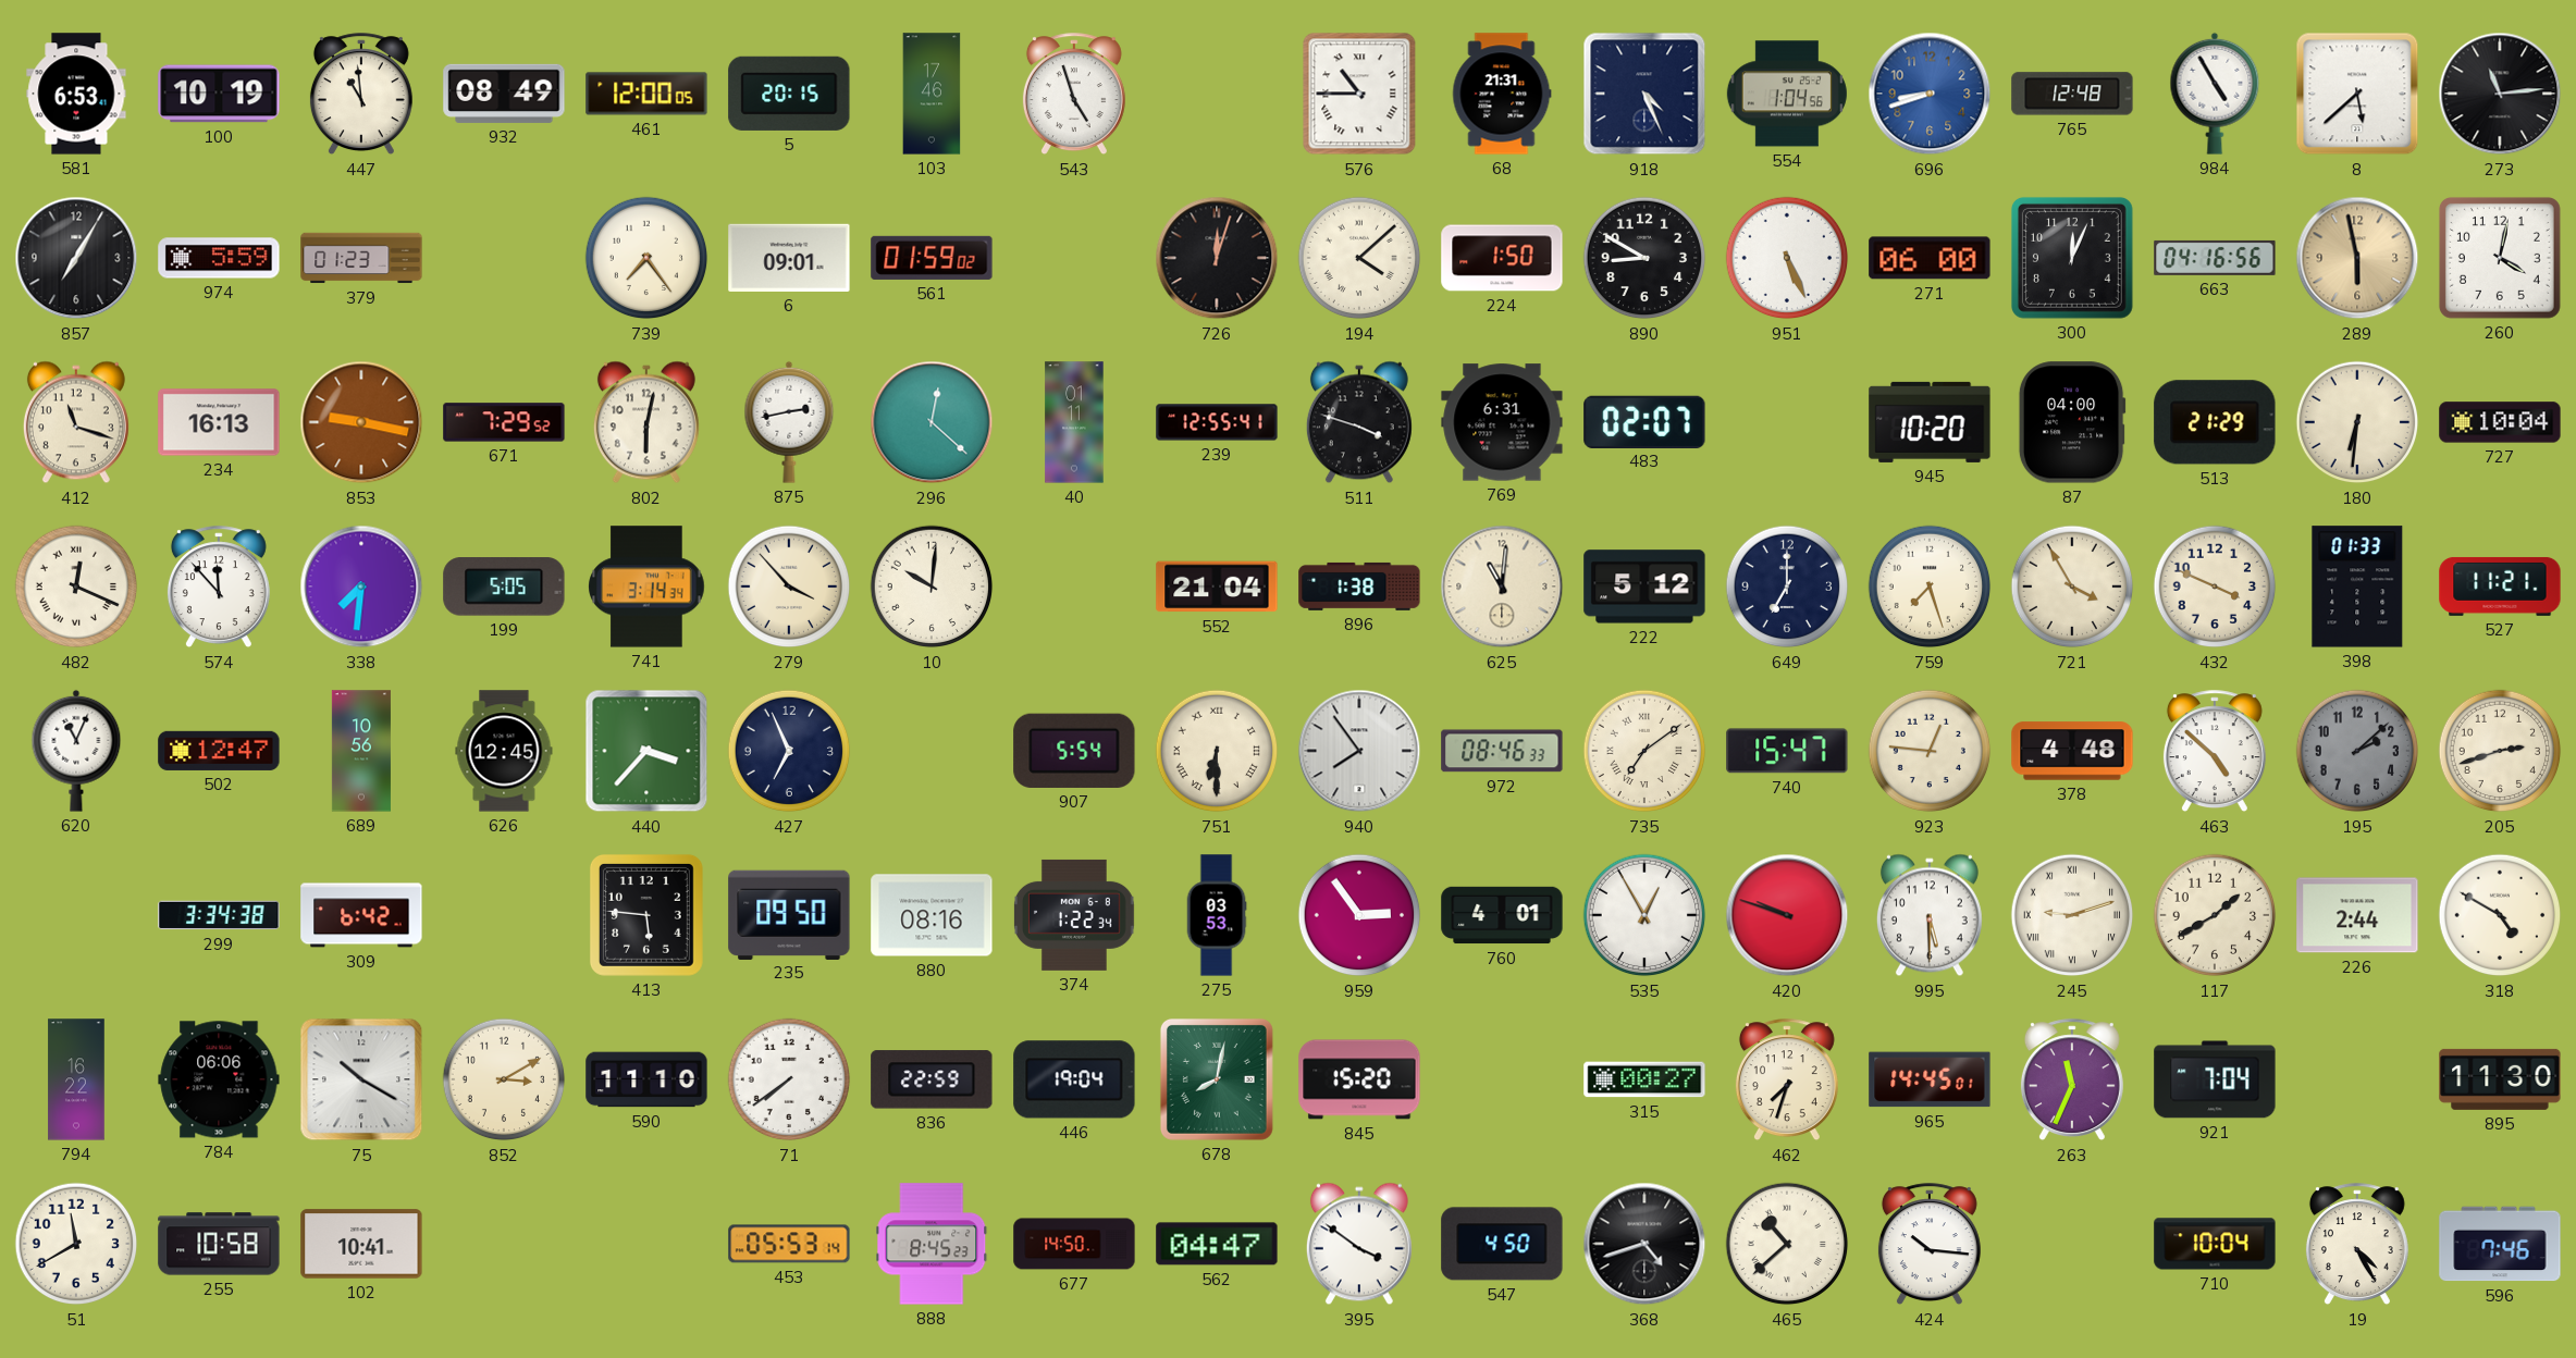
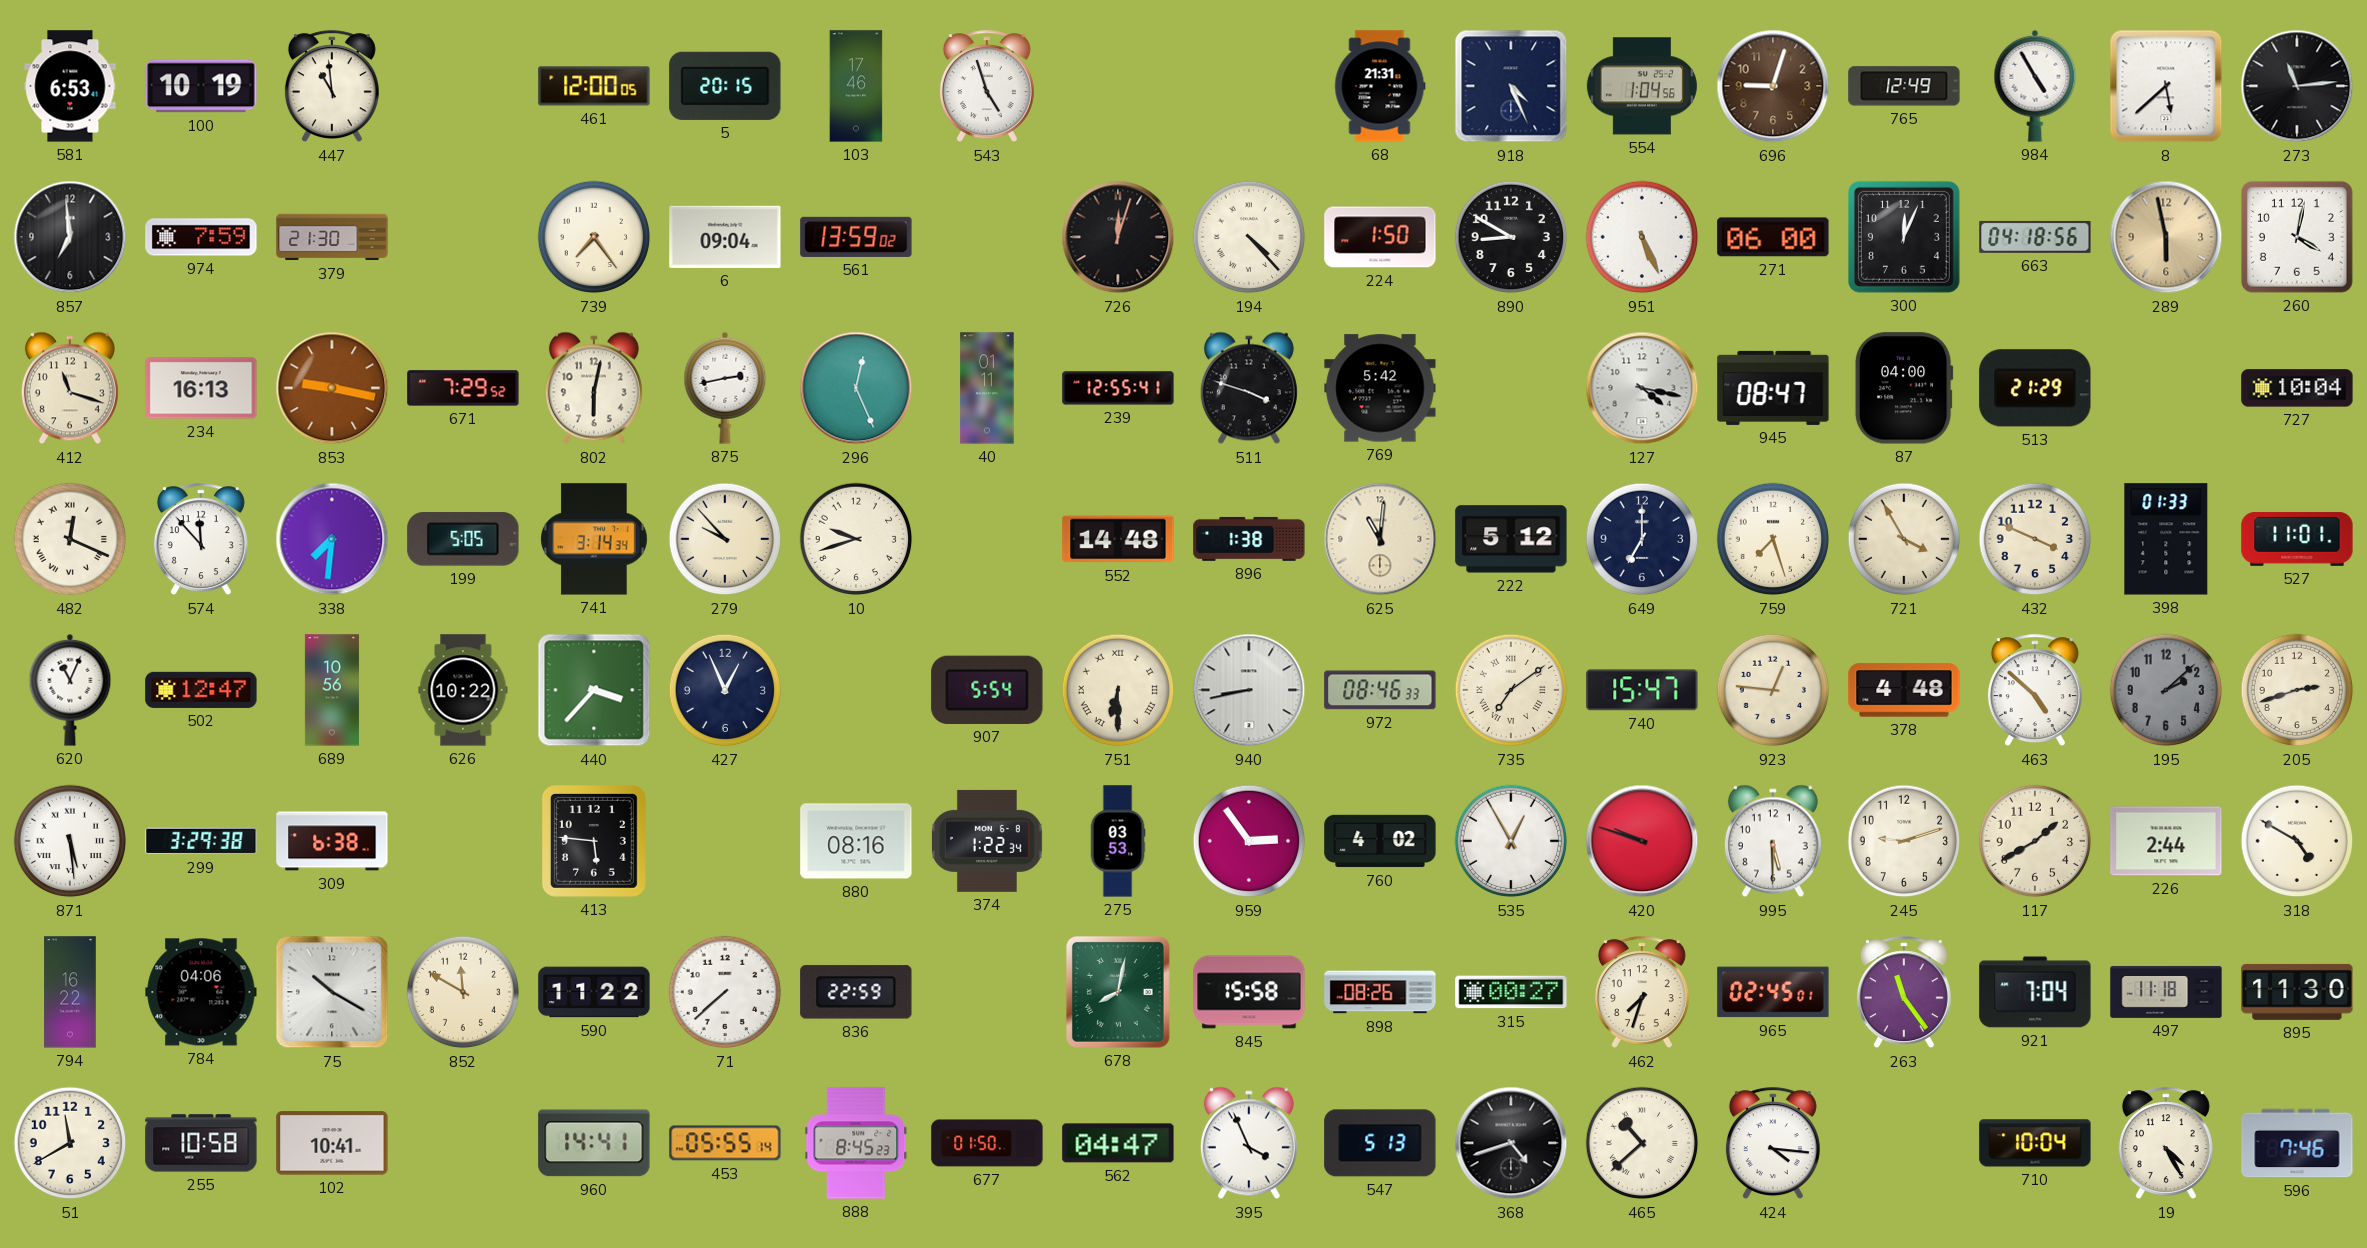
932: 08:49 -> none
576: 10:45 -> none
696: 8:42 -> 9:03
696 dial: blue -> brown
765: 12:48 -> 12:49
857: 7:05 -> 6:59
974: 5:59 -> 7:59
379: 01:23 -> 21:30
6: 09:01 -> 09:04
561: 01:59 -> 13:59
194: 4:08 -> 4:23
663: 04:16 -> 04:18
296: 12:22 -> 12:26
769: 6:31 -> 5:42
483: 02:07 -> none
127: none -> 4:17
945: 10:20 -> 08:47
180: 6:31 -> none
279: 3:53 -> 9:53
10: 10:01 -> 9:42
552: 21:04 -> 14:48
527: 11:21 -> 11:01
626: 12:45 -> 10:22
427: 6:56 -> 12:56
940: 7:54 -> 8:43
871: none -> 5:29
299: 3:34 -> 3:29
309: 6:42 -> 6:38
235: 09:50 -> none
760: 4:01 -> 4:02
245 numerals: Roman -> Arabic
784: 06:06 -> 04:06
852: 3:10 -> 11:50
590: 11:10 -> 11:22
71: 7:39 -> 7:38
446: 19:04 -> none
845: 15:20 -> 15:58
898: none -> 08:26
965: 14:45 -> 02:45
263: 11:34 -> 11:24
497: none -> 11:18
960: none -> 14:41
453: 05:53 -> 05:55
677: 14:50 -> 01:50
395: 3:51 -> 3:56
547: 4:50 -> 5:13
424: 10:16 -> 4:16
